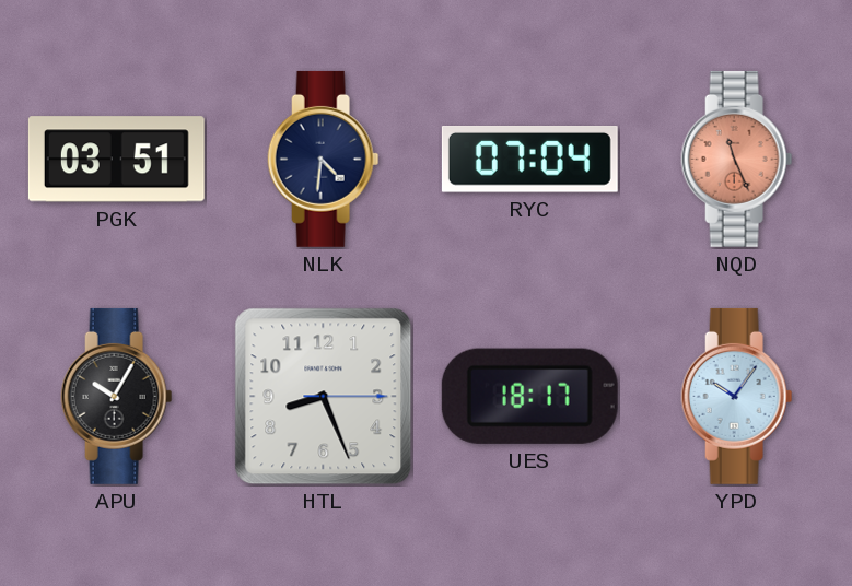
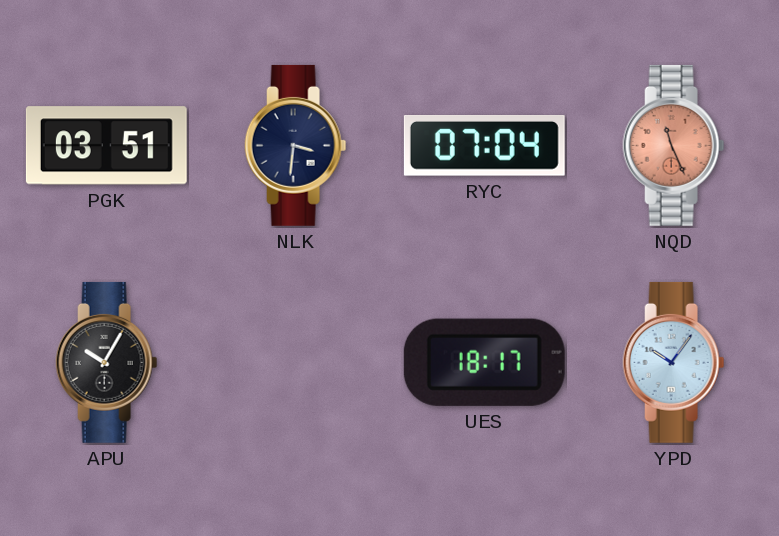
NLK: 4:31 -> 3:31
HTL: 8:26 -> none
